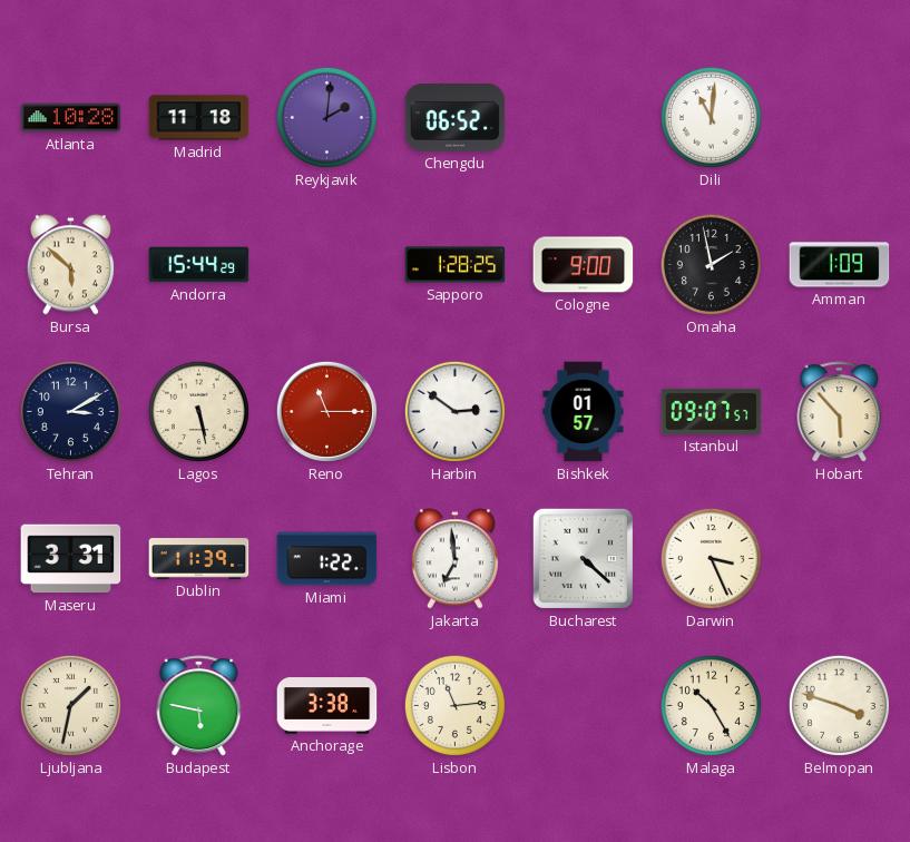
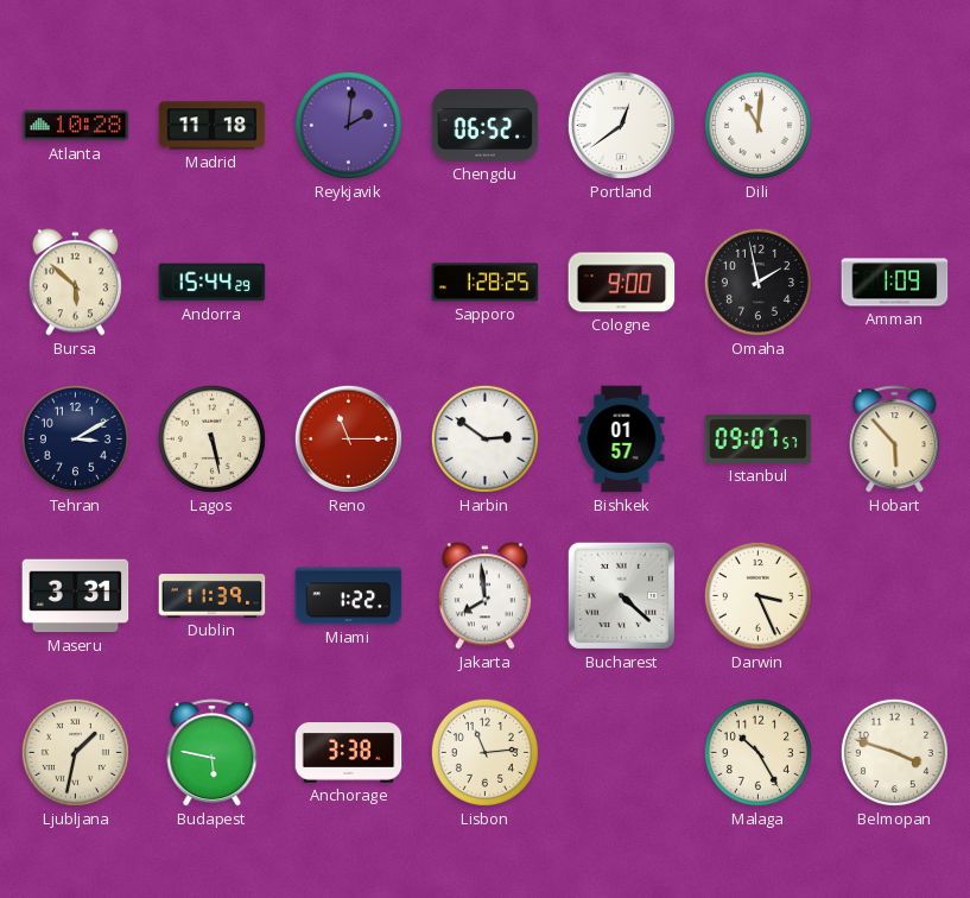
Portland: none -> 12:39
Jakarta: 6:59 -> 7:59
